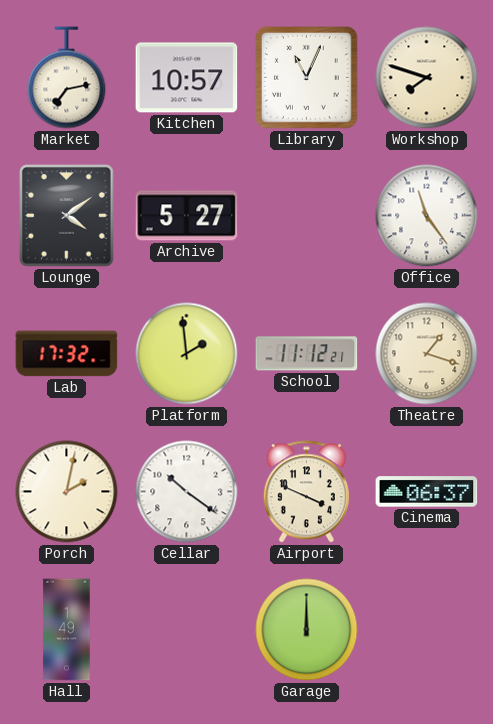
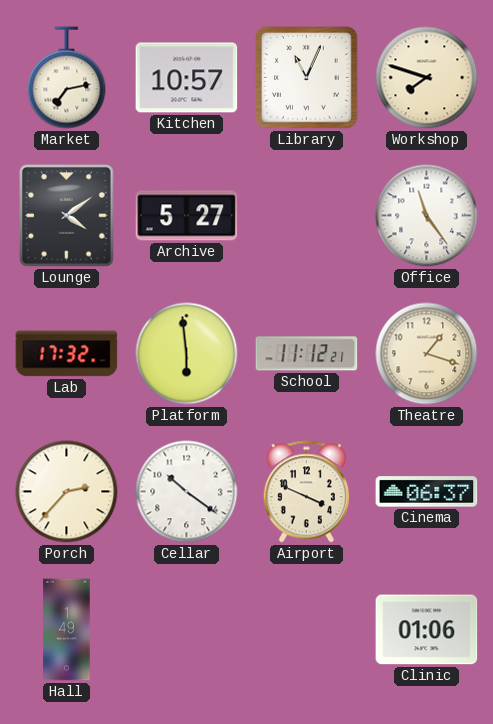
Platform: 1:59 -> 5:59
Porch: 2:02 -> 2:37
Garage: 12:00 -> none
Clinic: none -> 01:06
